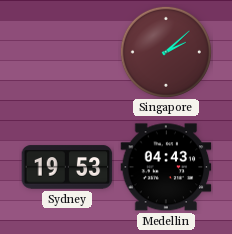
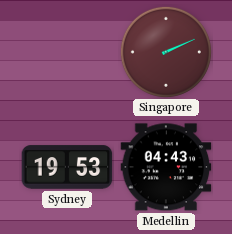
Singapore: 2:08 -> 2:11
